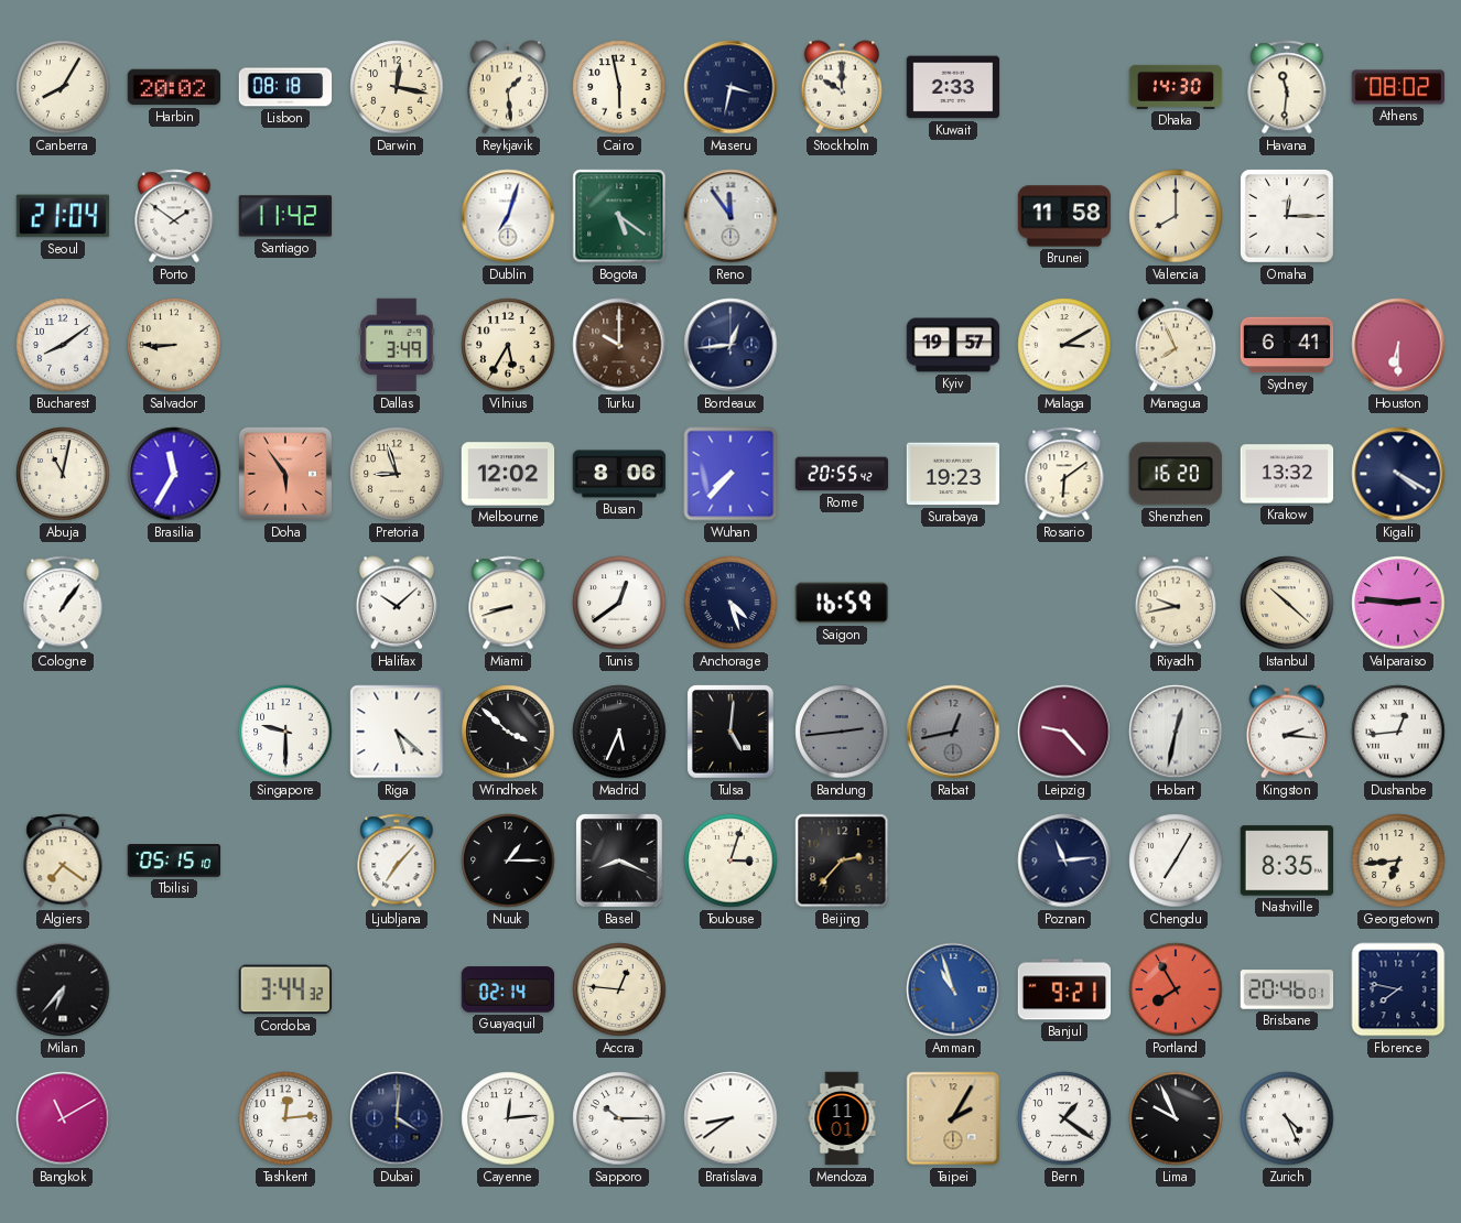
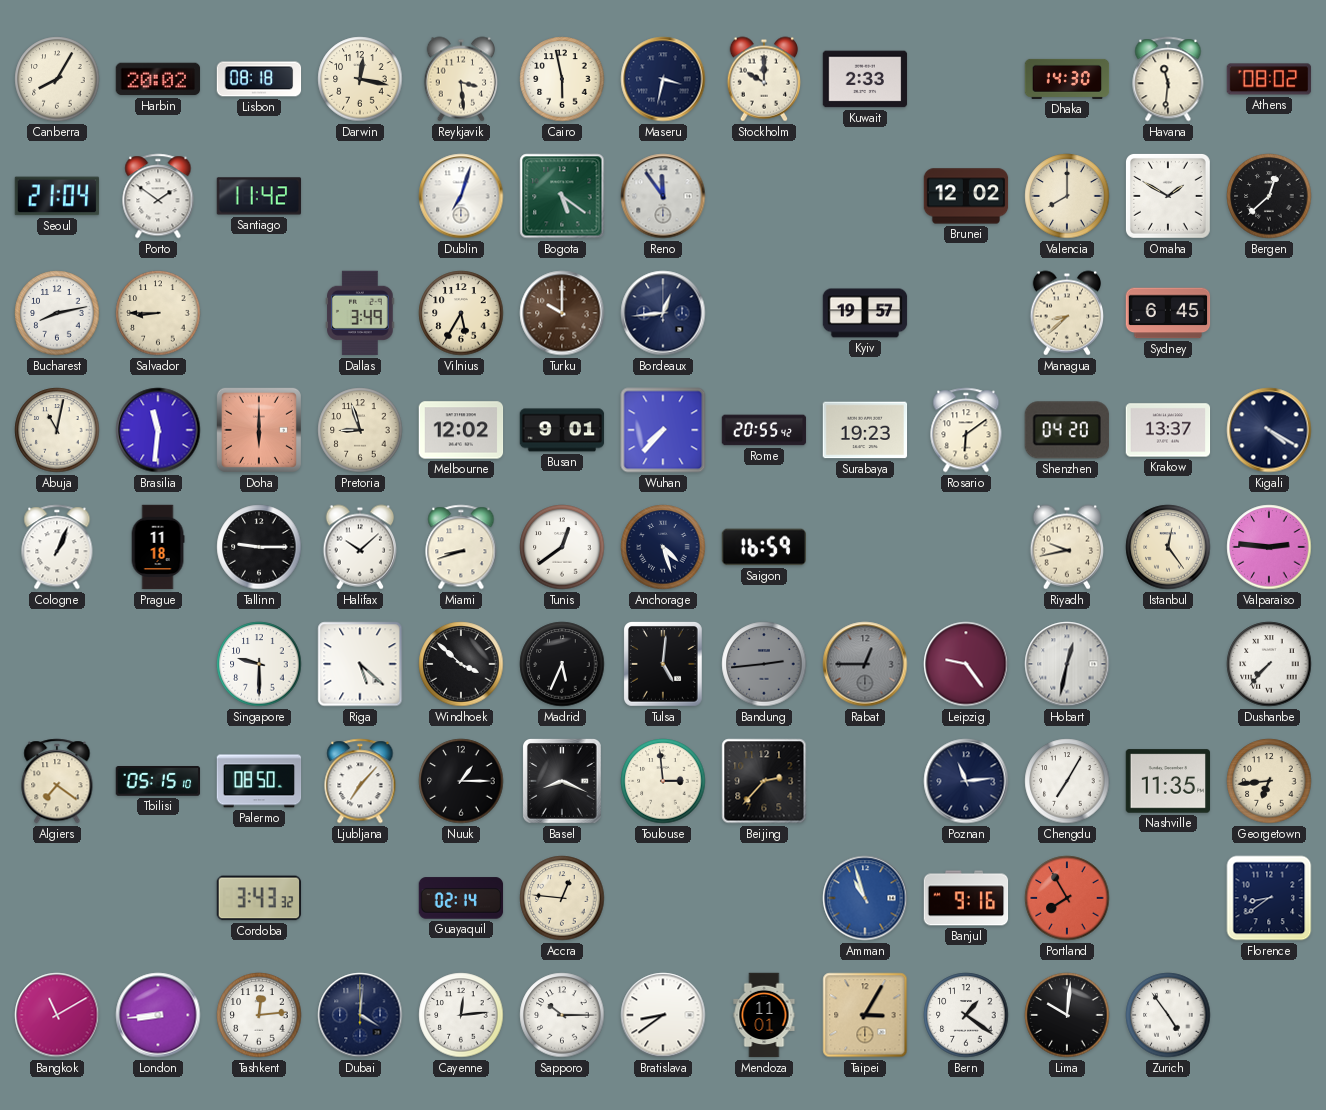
Reykjavik: 1:29 -> 3:29
Brunei: 11:58 -> 12:02
Omaha: 12:15 -> 1:50
Bergen: none -> 12:38
Bucharest: 8:09 -> 8:13
Malaga: 3:10 -> none
Managua: 7:56 -> 8:38
Sydney: 6:41 -> 6:45
Houston: 6:30 -> none
Brasilia: 11:35 -> 11:31
Doha: 5:54 -> 6:00
Busan: 8:06 -> 9:01
Shenzhen: 16:20 -> 04:20
Krakow: 13:32 -> 13:37
Cologne: 1:06 -> 1:04
Prague: none -> 11:18
Tallinn: none -> 9:15
Istanbul: 10:22 -> 12:24
Rabat: 12:43 -> 12:45
Leipzig: 9:23 -> 9:24
Kingston: 2:16 -> none
Dushanbe: 12:44 -> 7:37
Palermo: none -> 08:50
Toulouse: 3:03 -> 2:59
Nashville: 8:35 -> 11:35
Milan: 6:37 -> none
Cordoba: 3:44 -> 3:43
Banjul: 9:21 -> 9:16
Brisbane: 20:46 -> none
Florence: 7:47 -> 8:39
London: none -> 8:44
Taipei: 2:05 -> 3:05
Lima: 9:56 -> 10:01
Zurich: 4:26 -> 4:54
